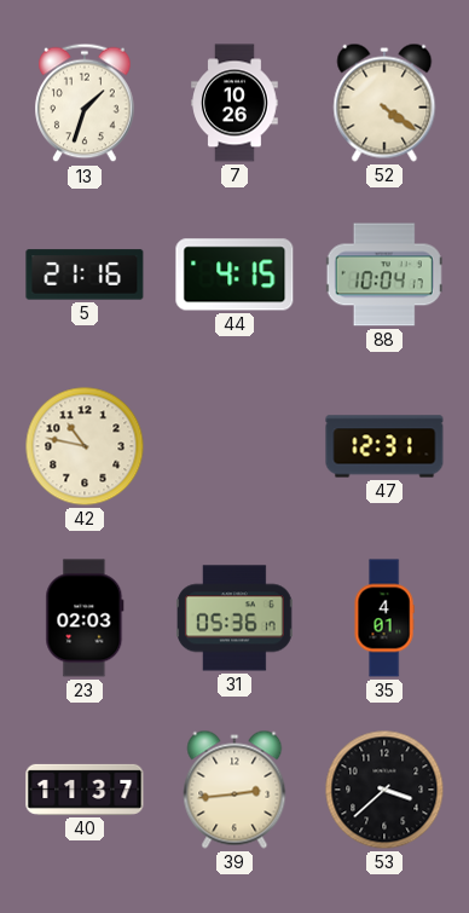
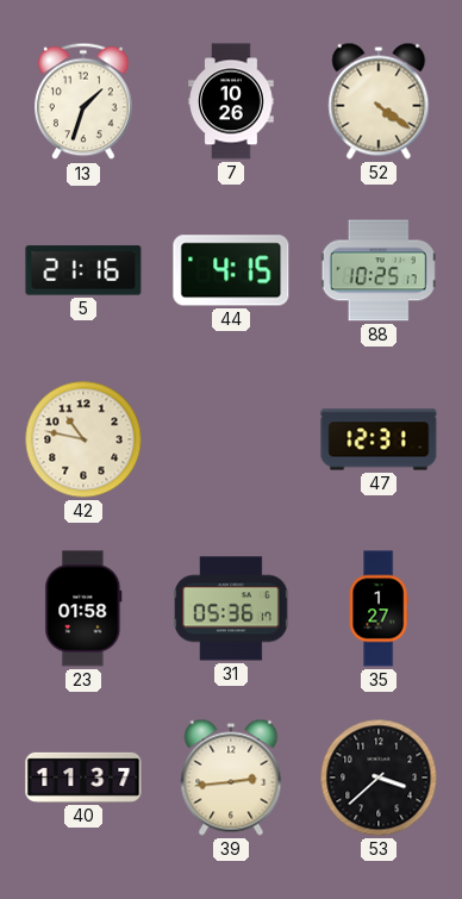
88: 10:04 -> 10:25
23: 02:03 -> 01:58
35: 4:01 -> 1:27
